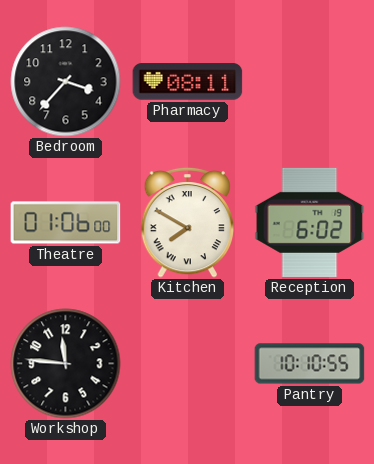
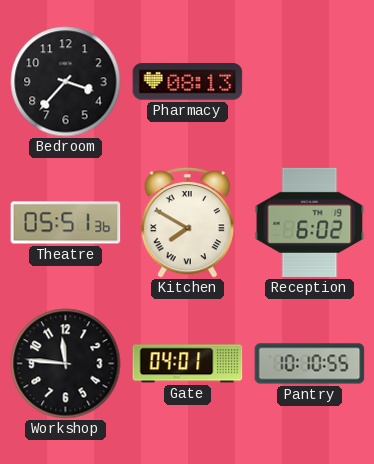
Pharmacy: 08:11 -> 08:13
Theatre: 01:06 -> 05:51
Gate: none -> 04:01
